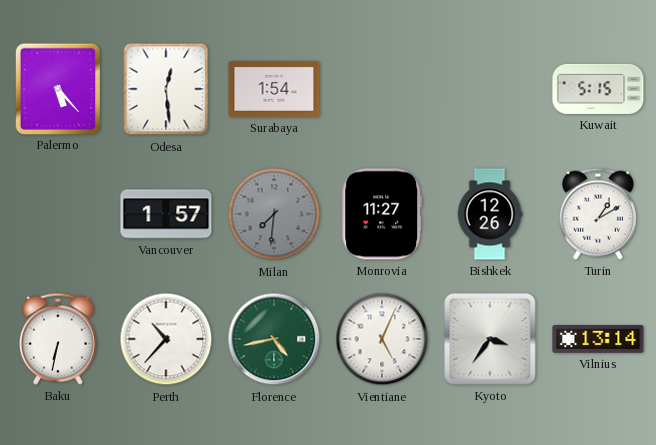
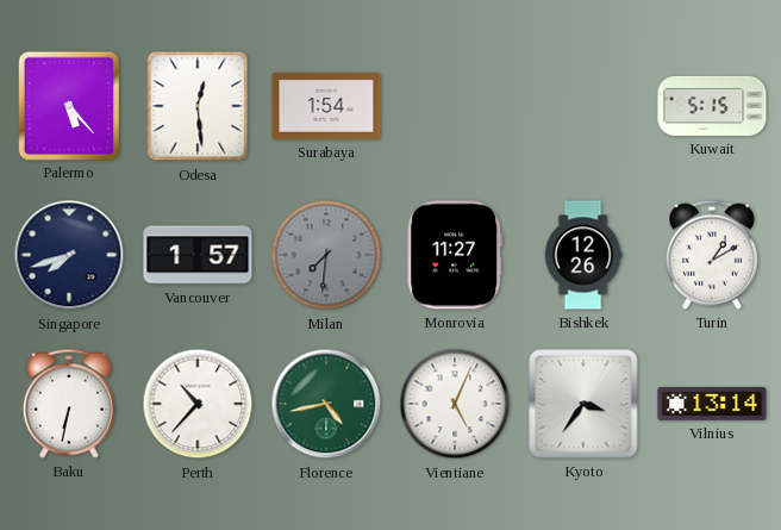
Singapore: none -> 7:42
